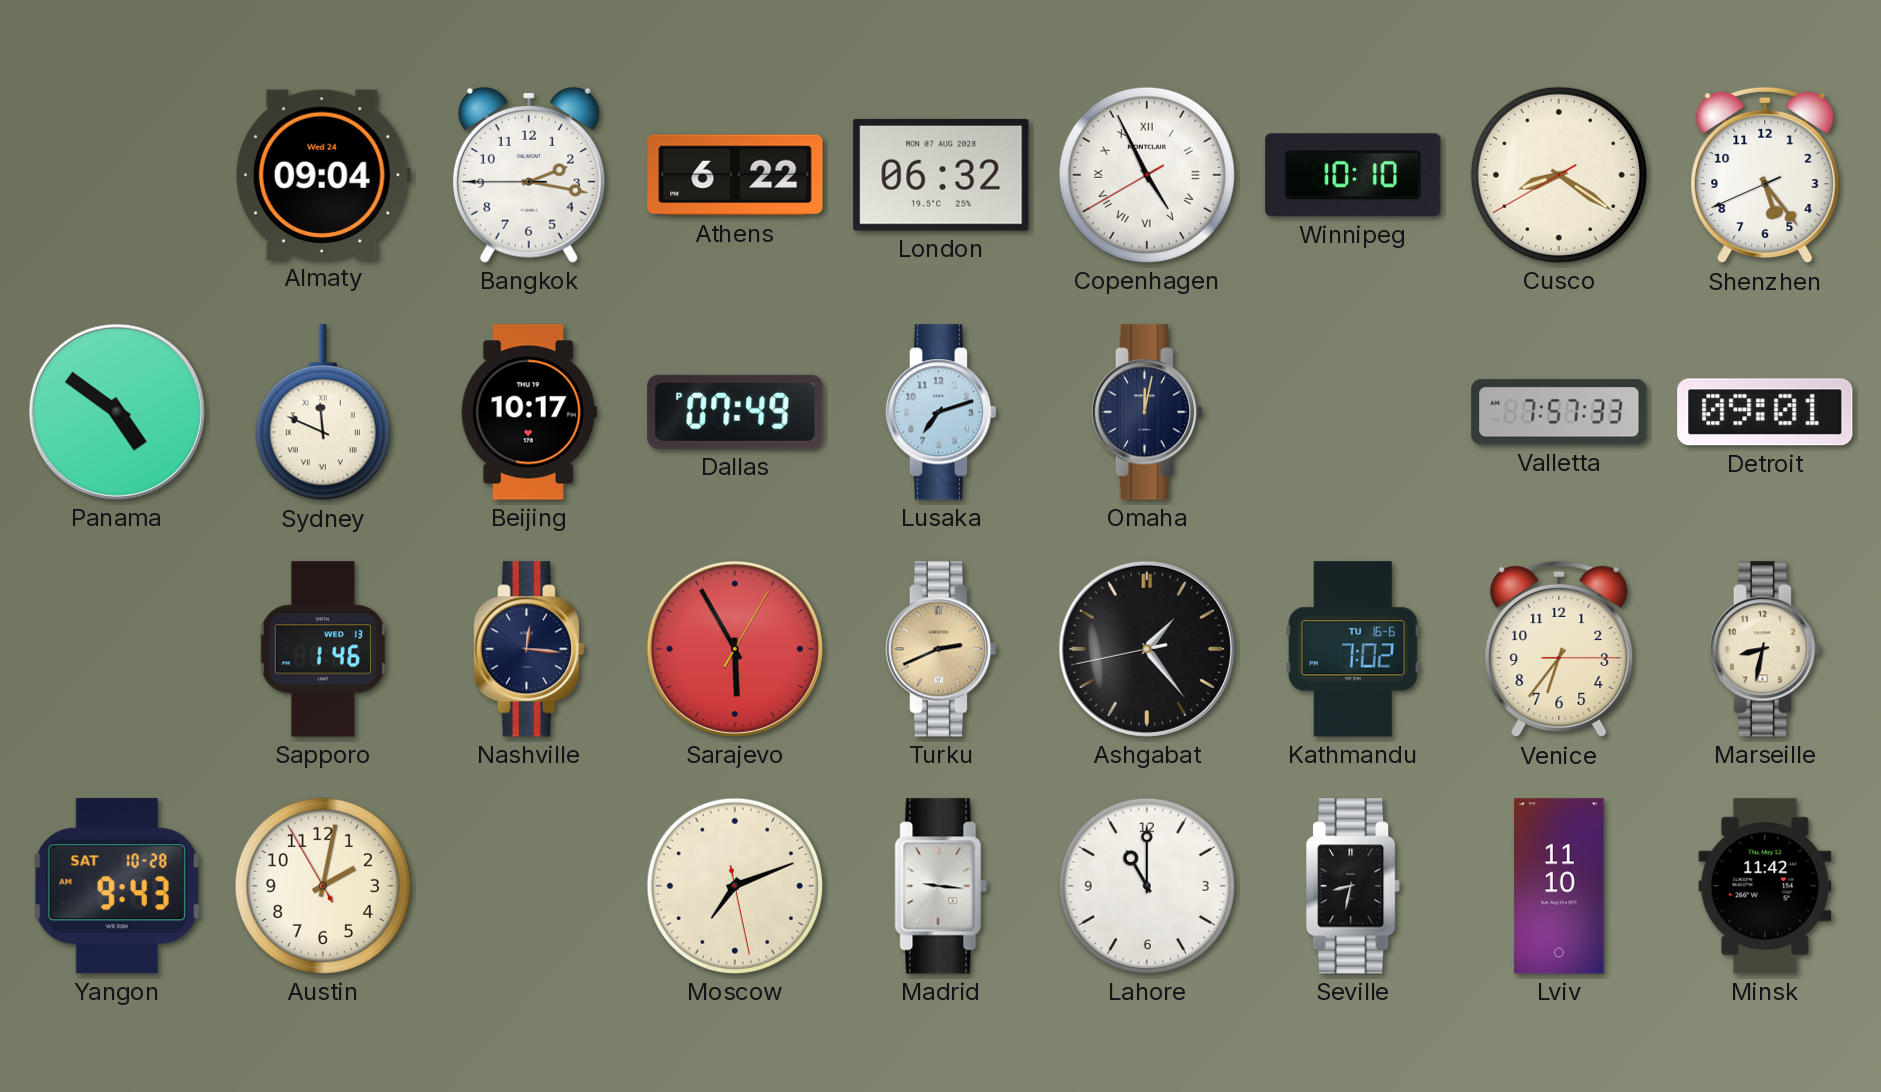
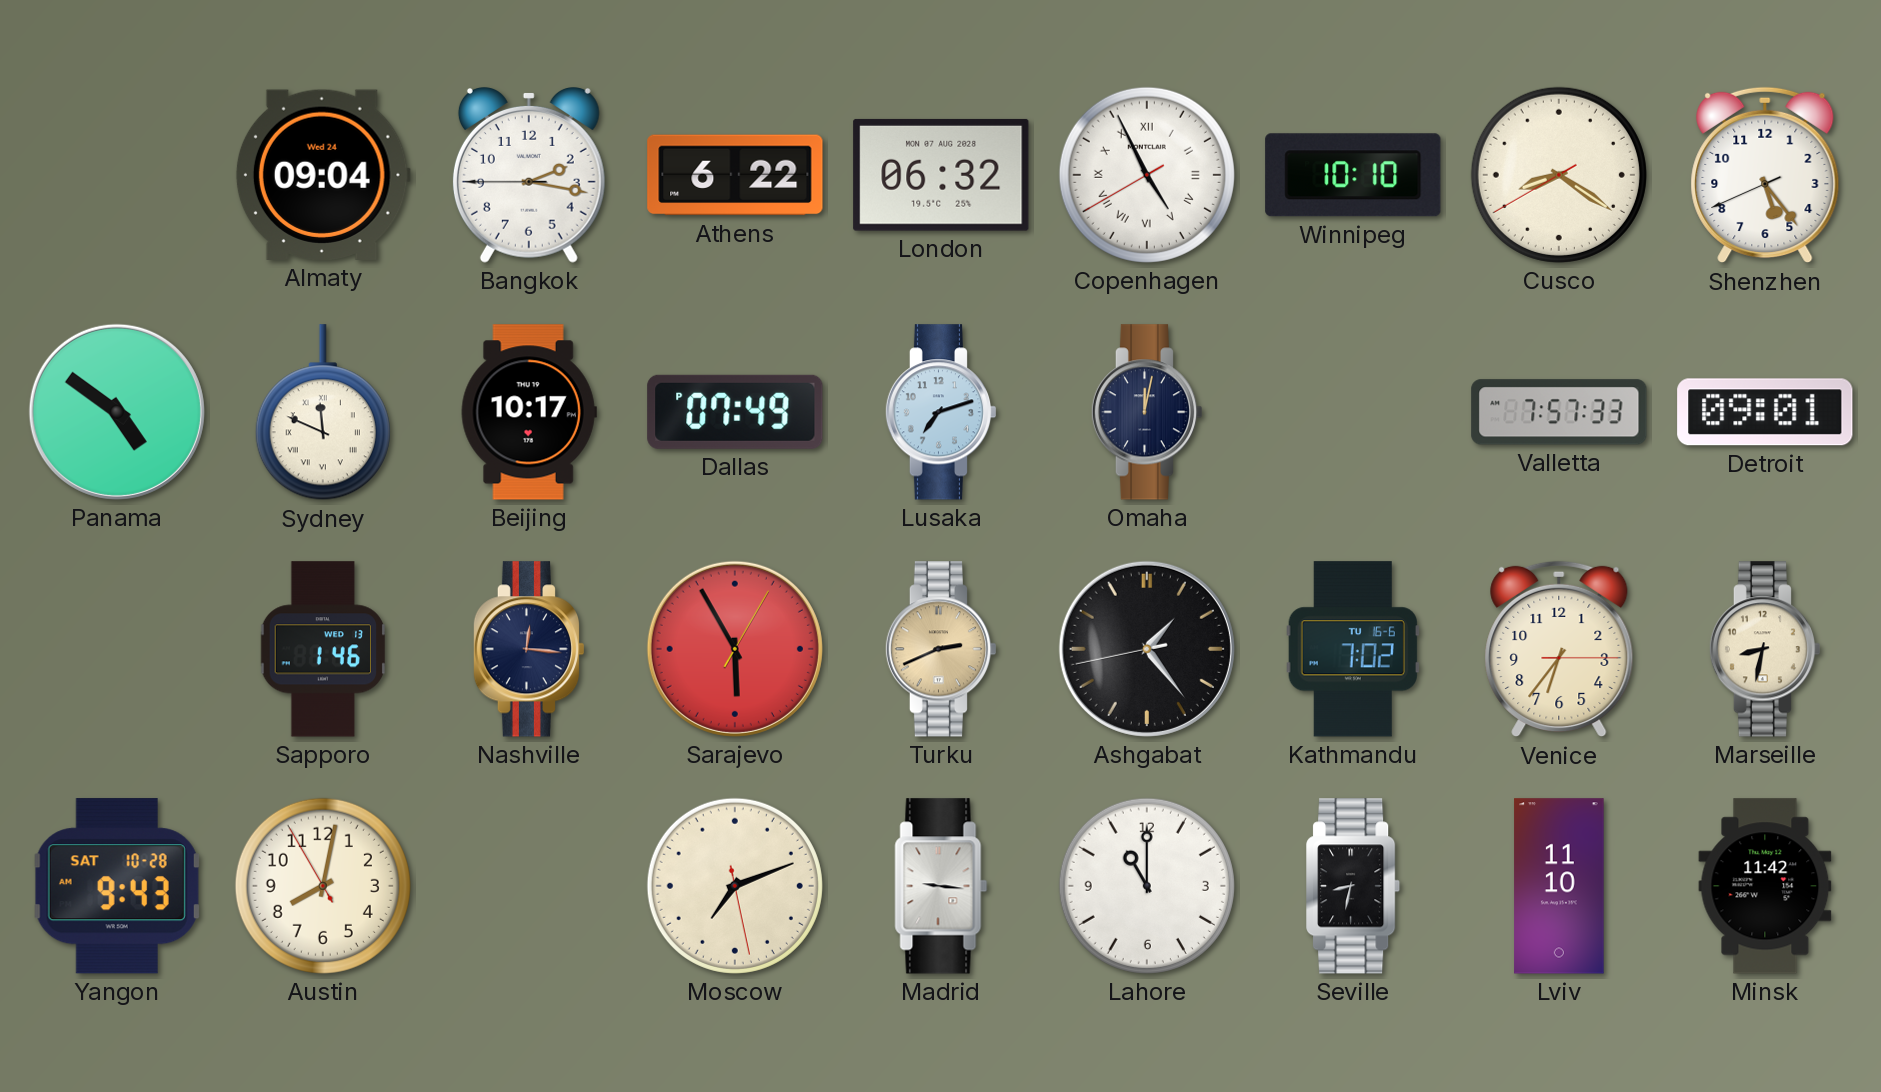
Austin: 2:01 -> 8:01
